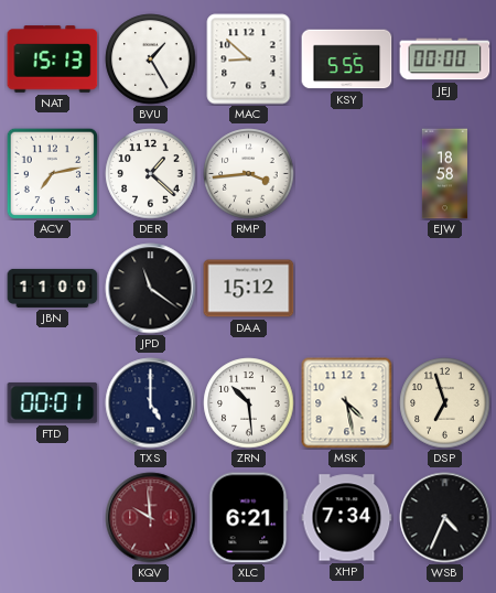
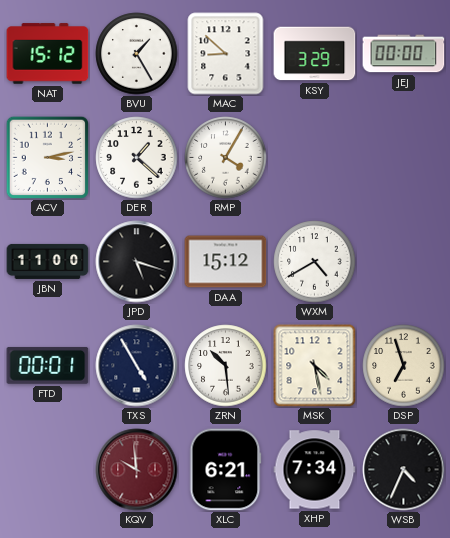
NAT: 15:13 -> 15:12
KSY: 5:55 -> 3:29
ACV: 7:13 -> 3:13
RMP: 3:44 -> 4:05
EJW: 18:58 -> none
JPD: 11:21 -> 5:18
WXM: none -> 4:40
TXS: 5:00 -> 4:55
